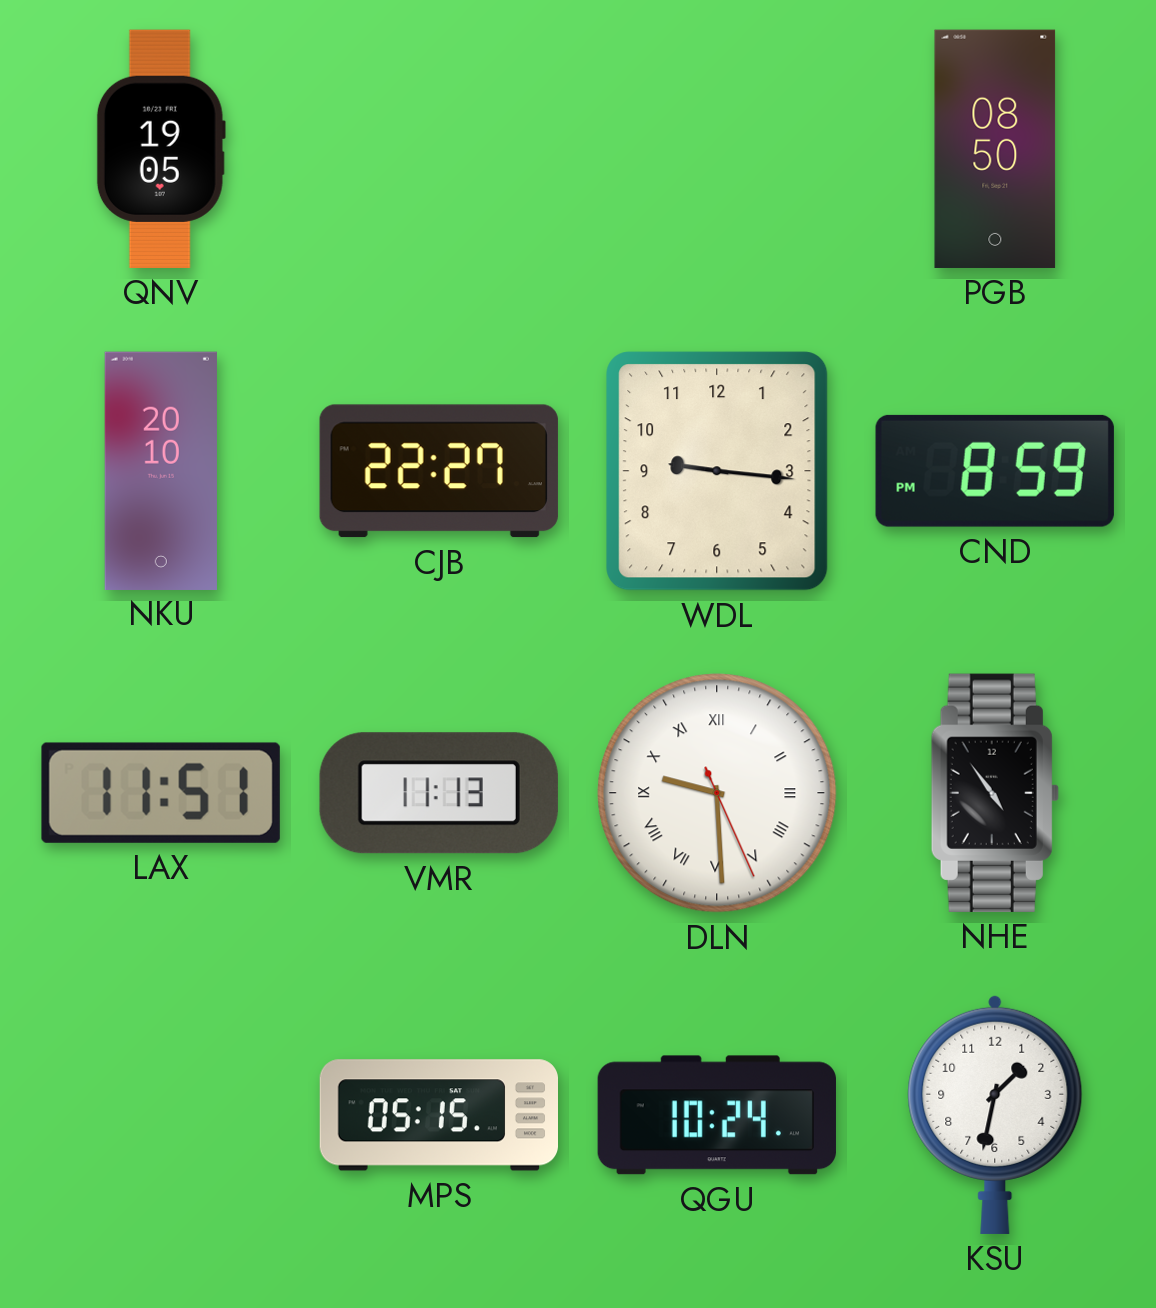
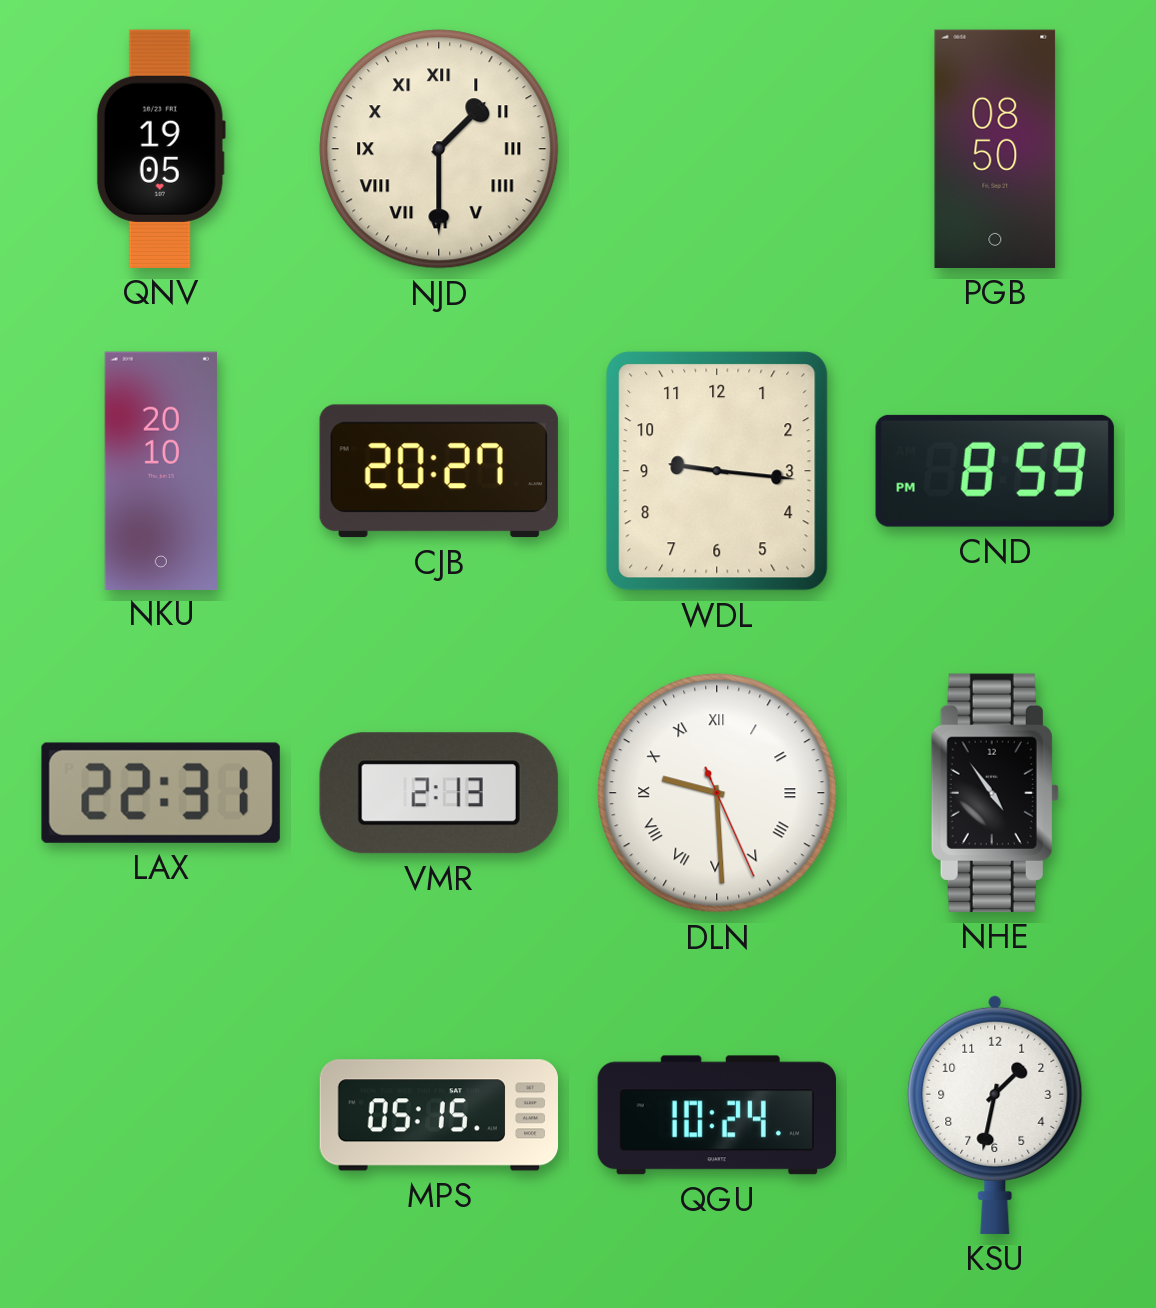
NJD: none -> 1:30
CJB: 22:27 -> 20:27
LAX: 11:51 -> 22:31
VMR: 11:13 -> 2:13
